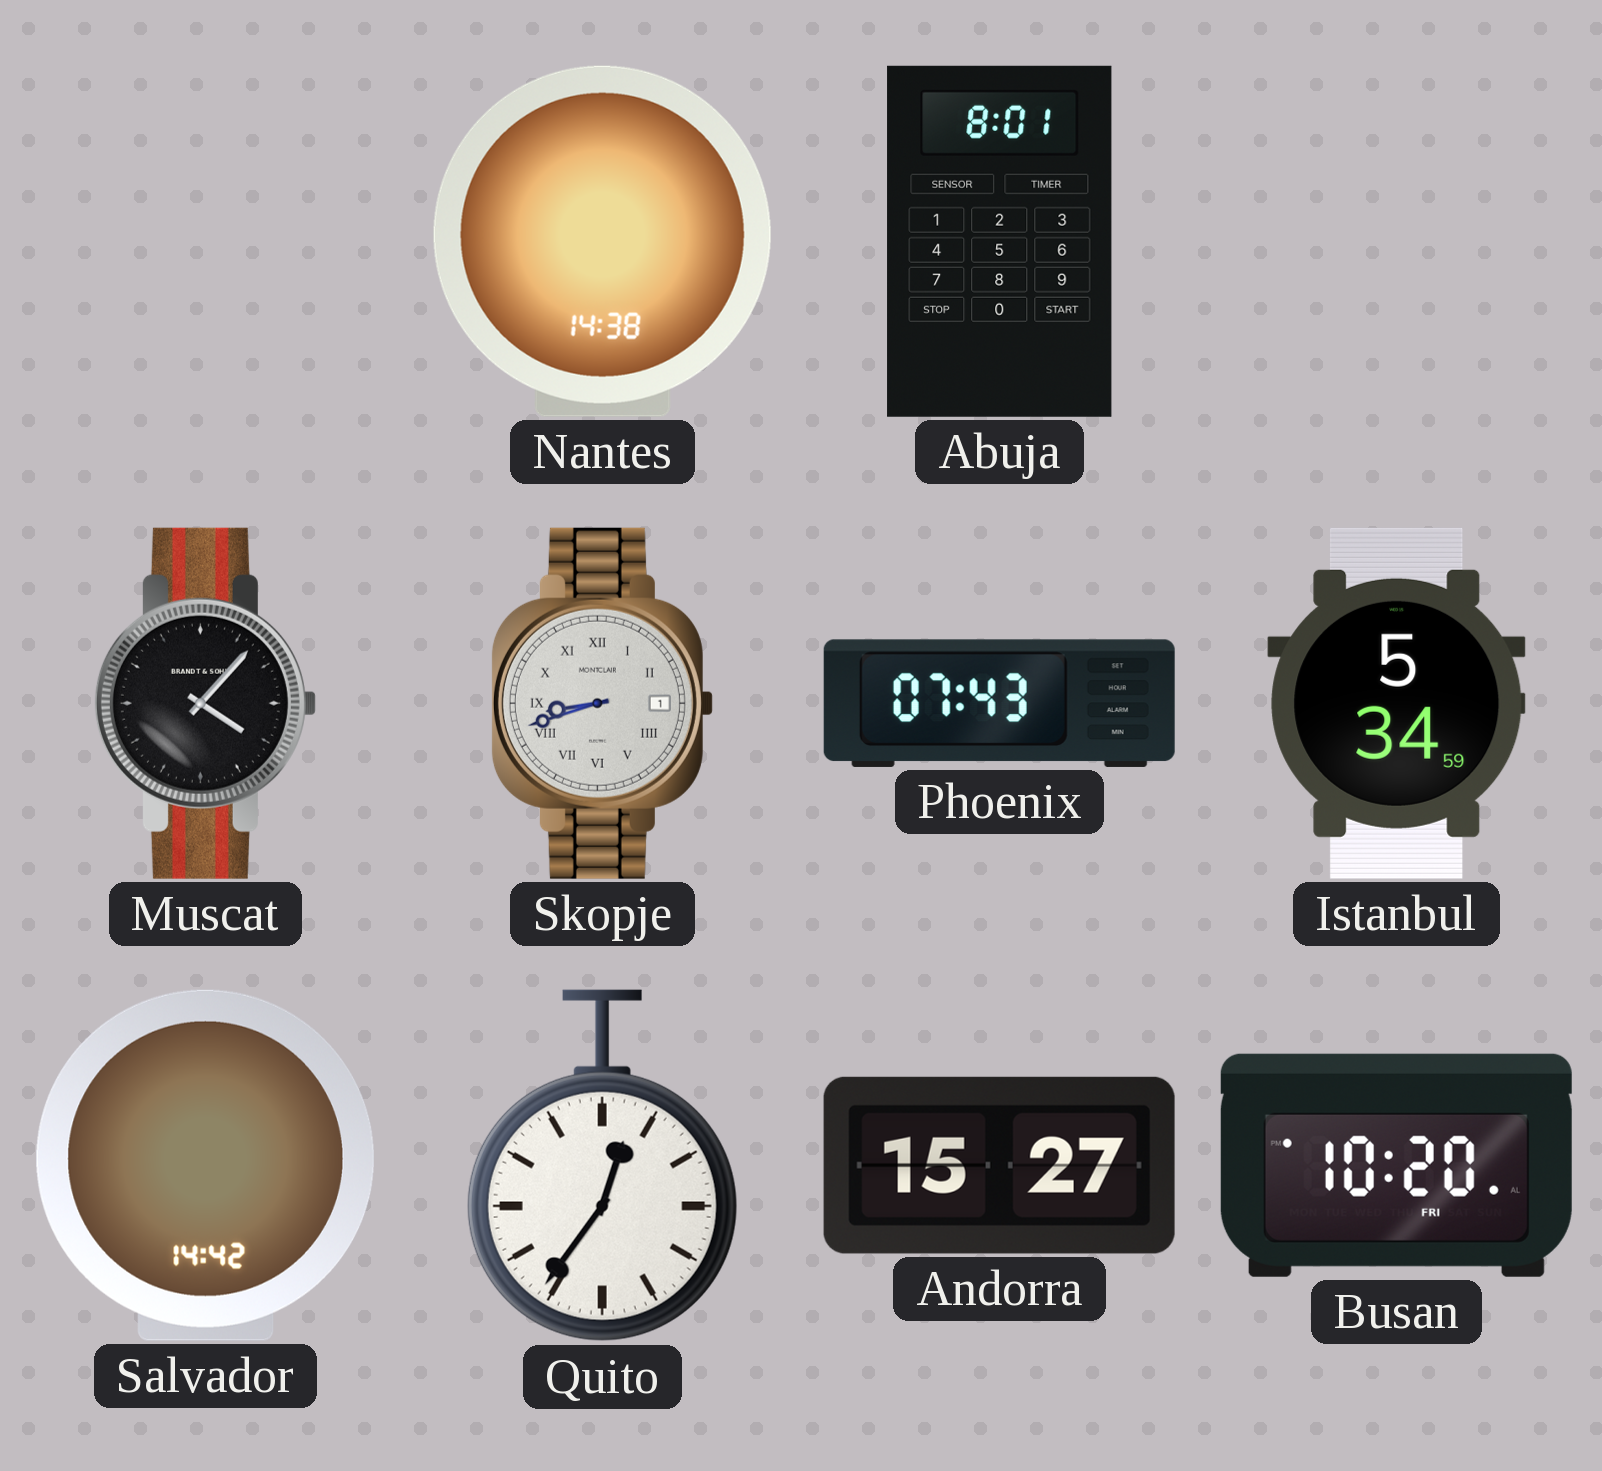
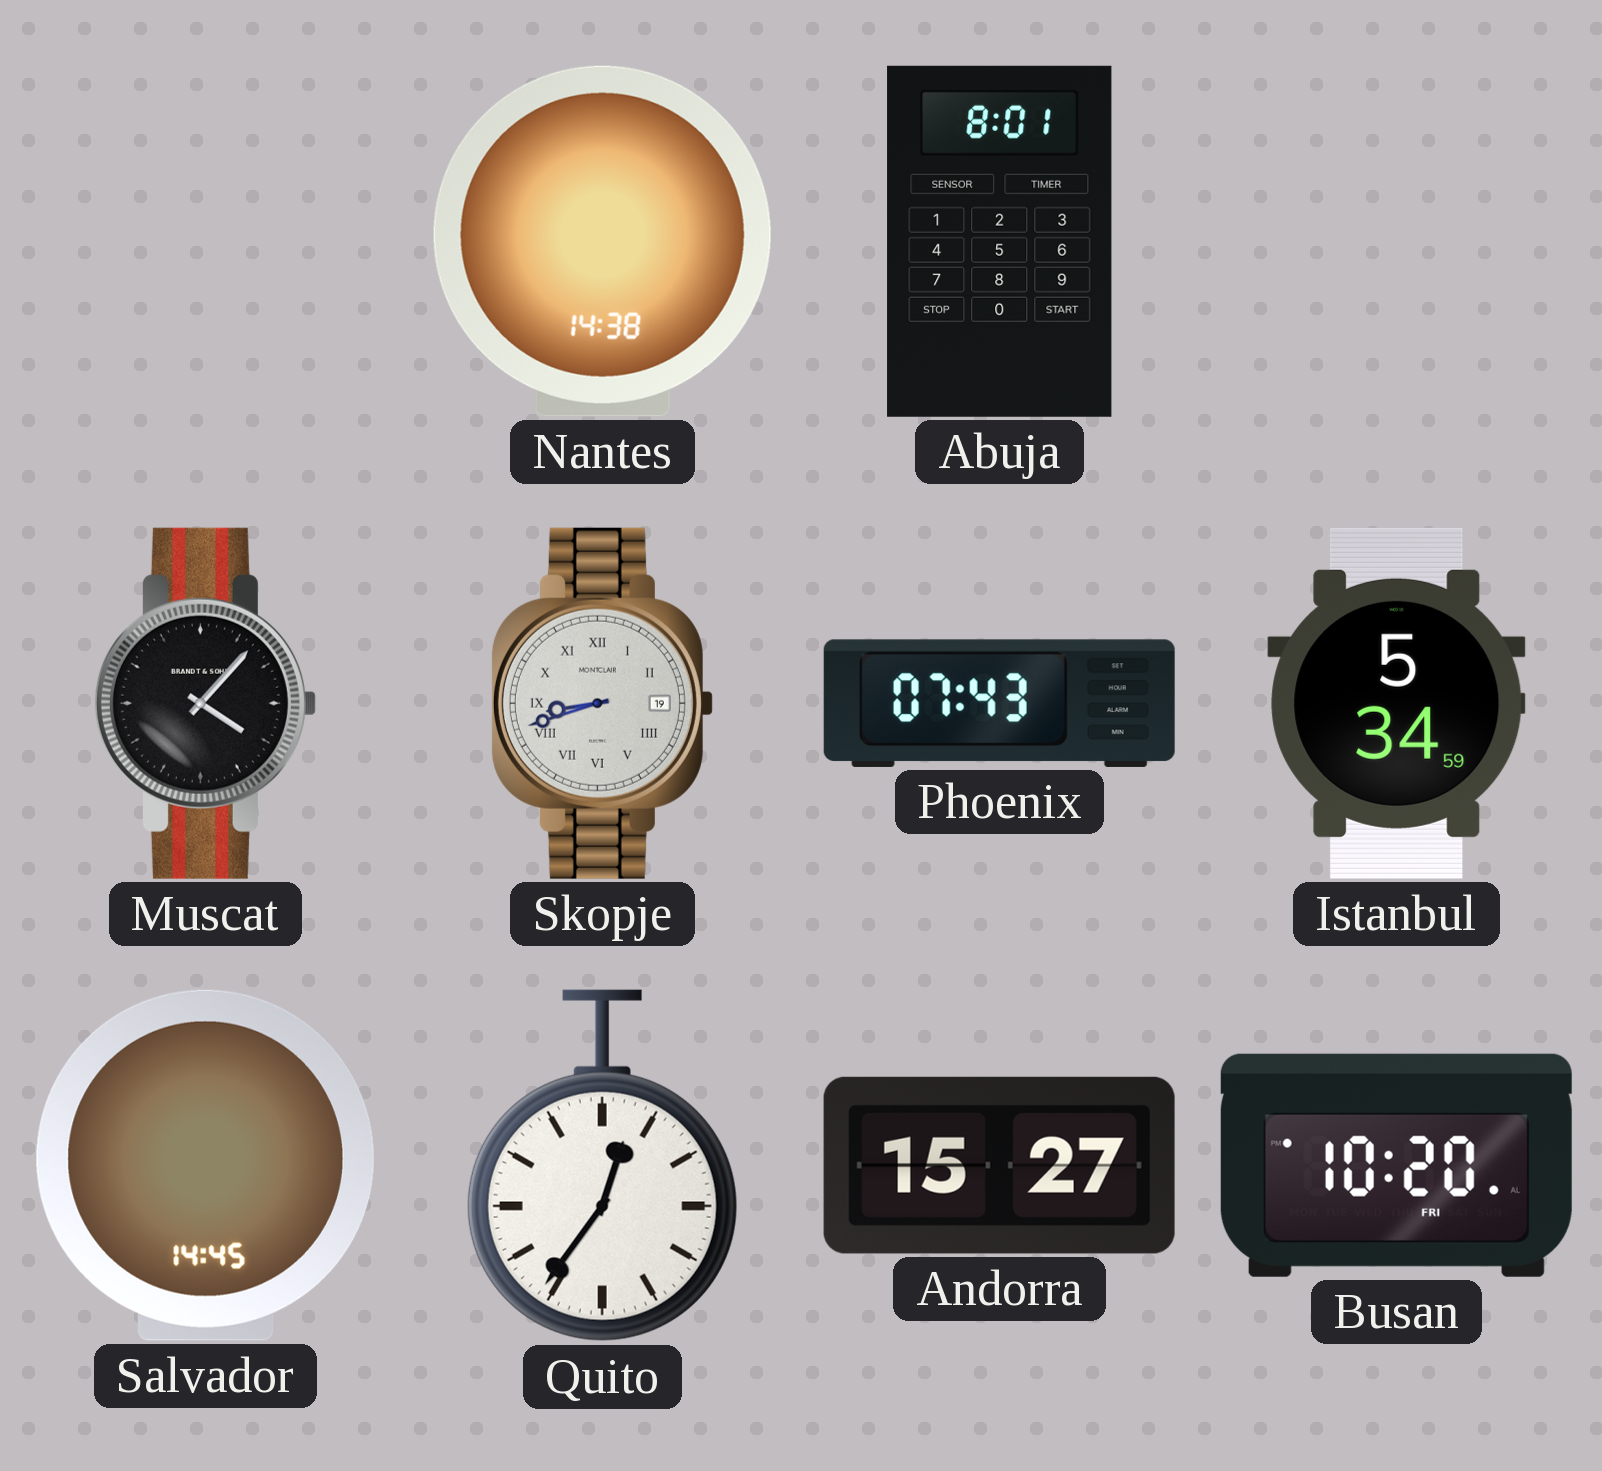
Skopje date: 1 -> 19
Salvador: 14:42 -> 14:45
